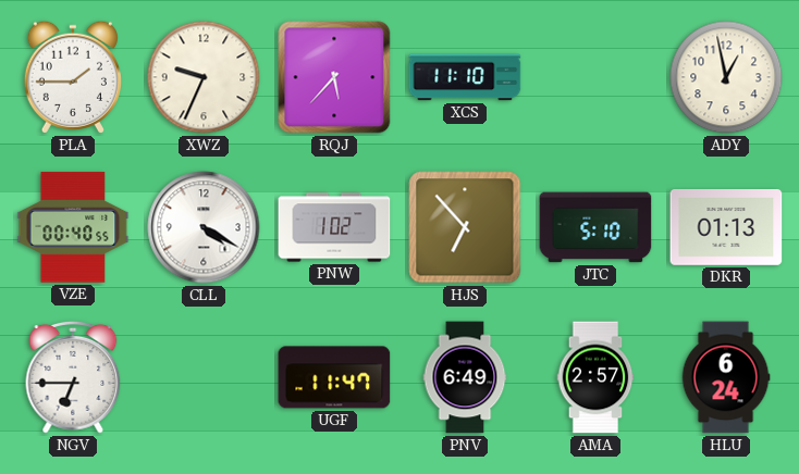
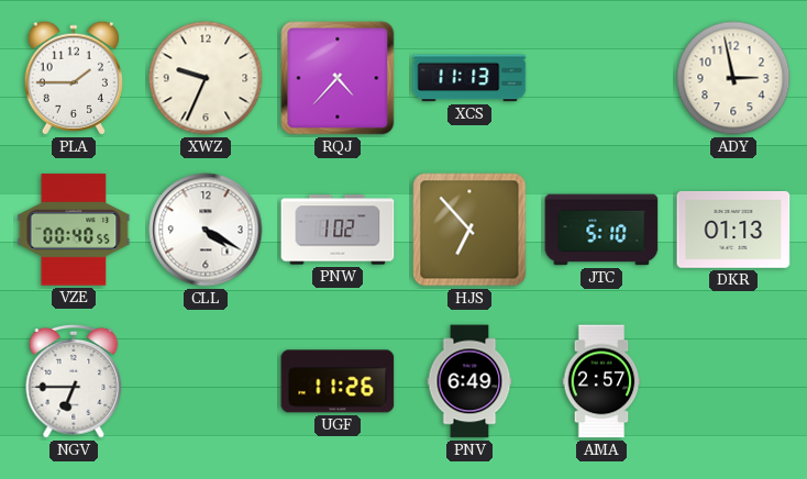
RQJ: 5:37 -> 4:37
XCS: 11:10 -> 11:13
ADY: 12:58 -> 2:58
UGF: 11:47 -> 11:26
HLU: 6:24 -> none
